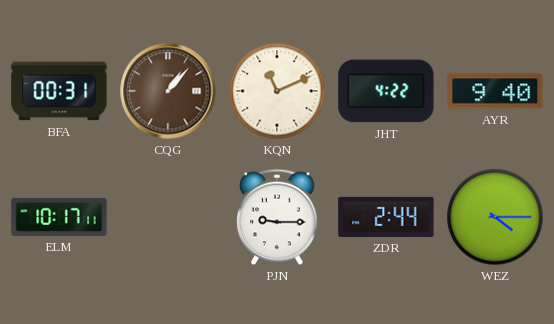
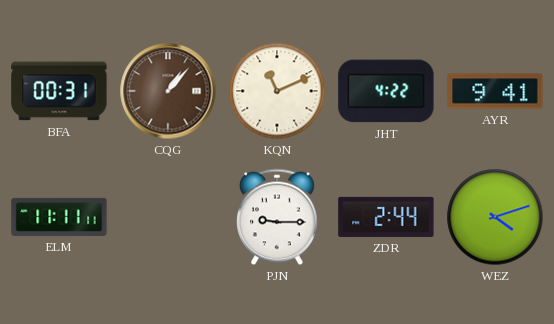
AYR: 9:40 -> 9:41
ELM: 10:17 -> 11:11
WEZ: 4:15 -> 4:12
